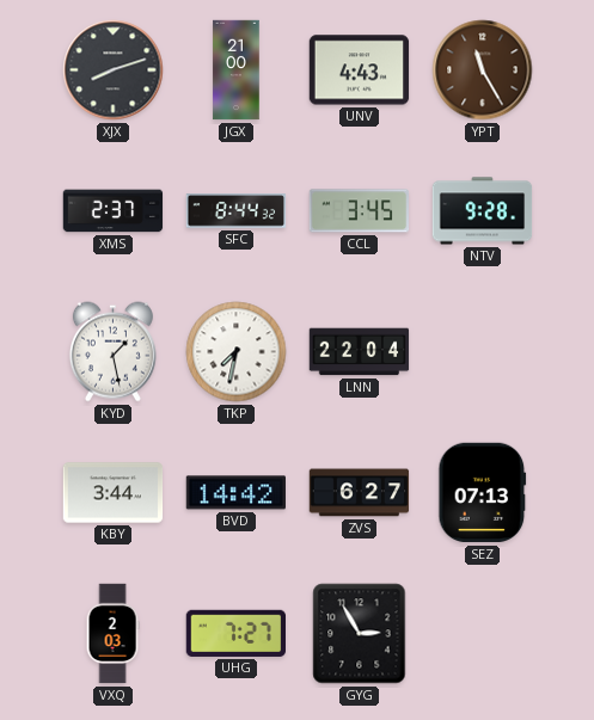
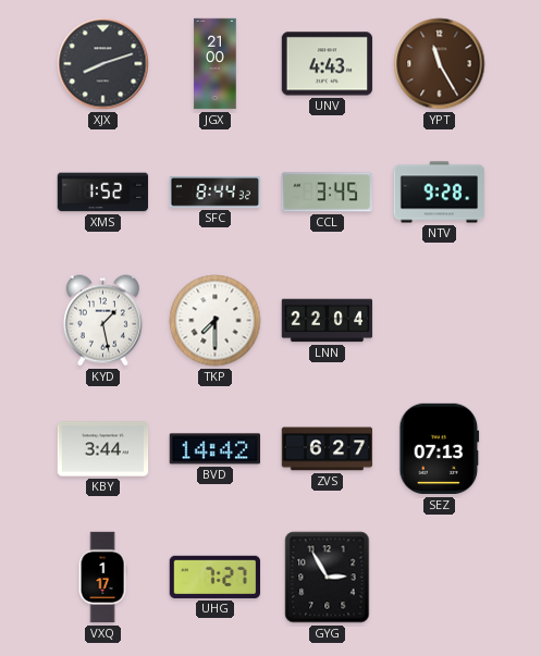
XMS: 2:37 -> 1:52
TKP: 7:32 -> 7:30
VXQ: 2:03 -> 1:17
